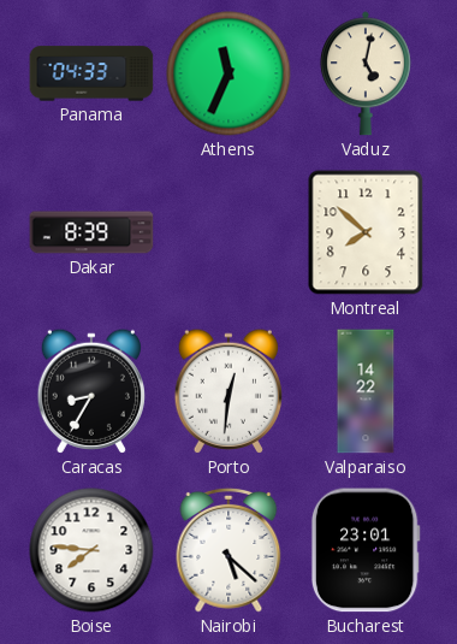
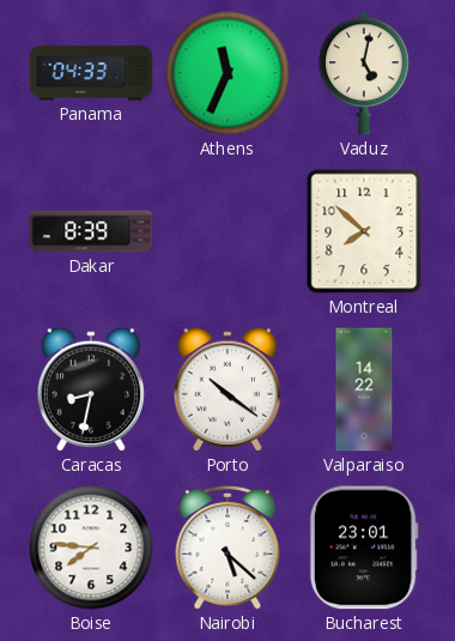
Caracas: 8:35 -> 8:32
Porto: 12:31 -> 10:21
